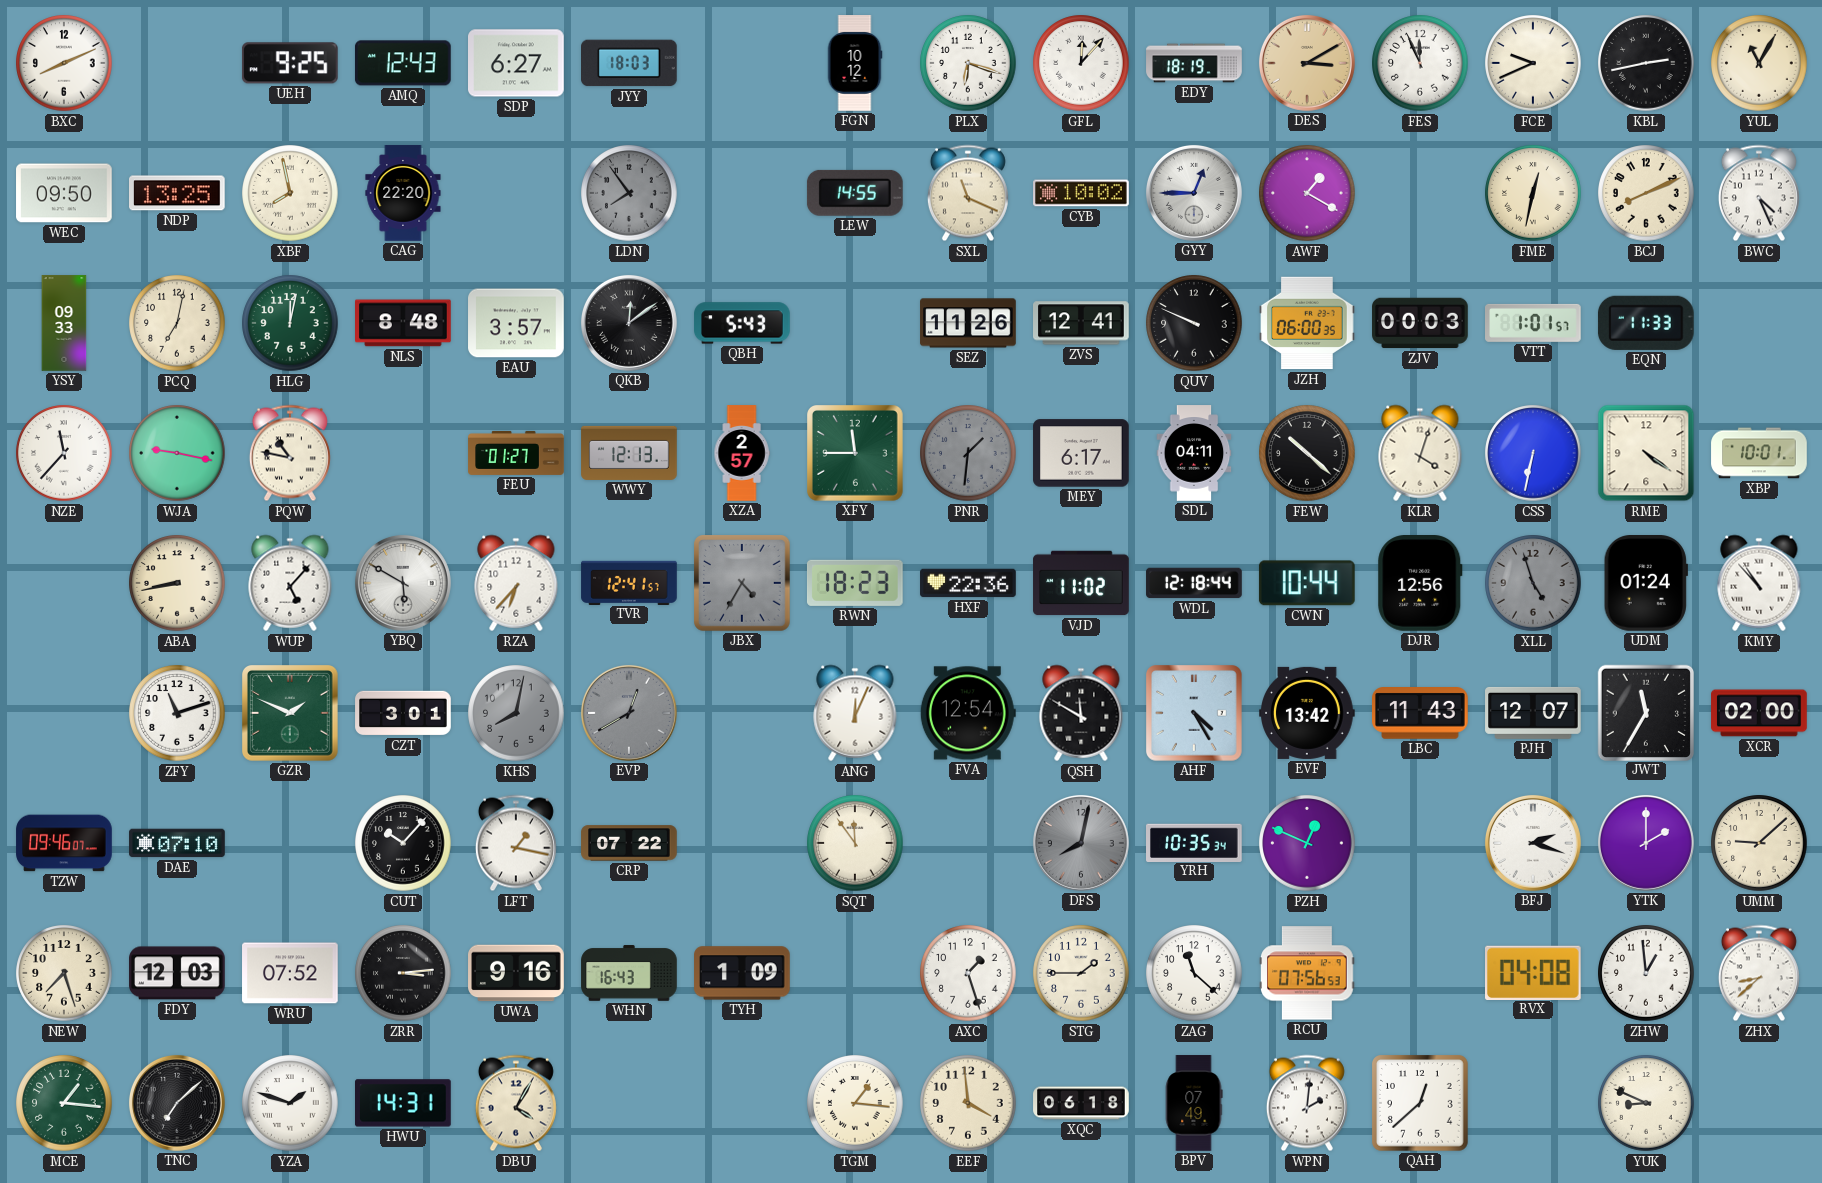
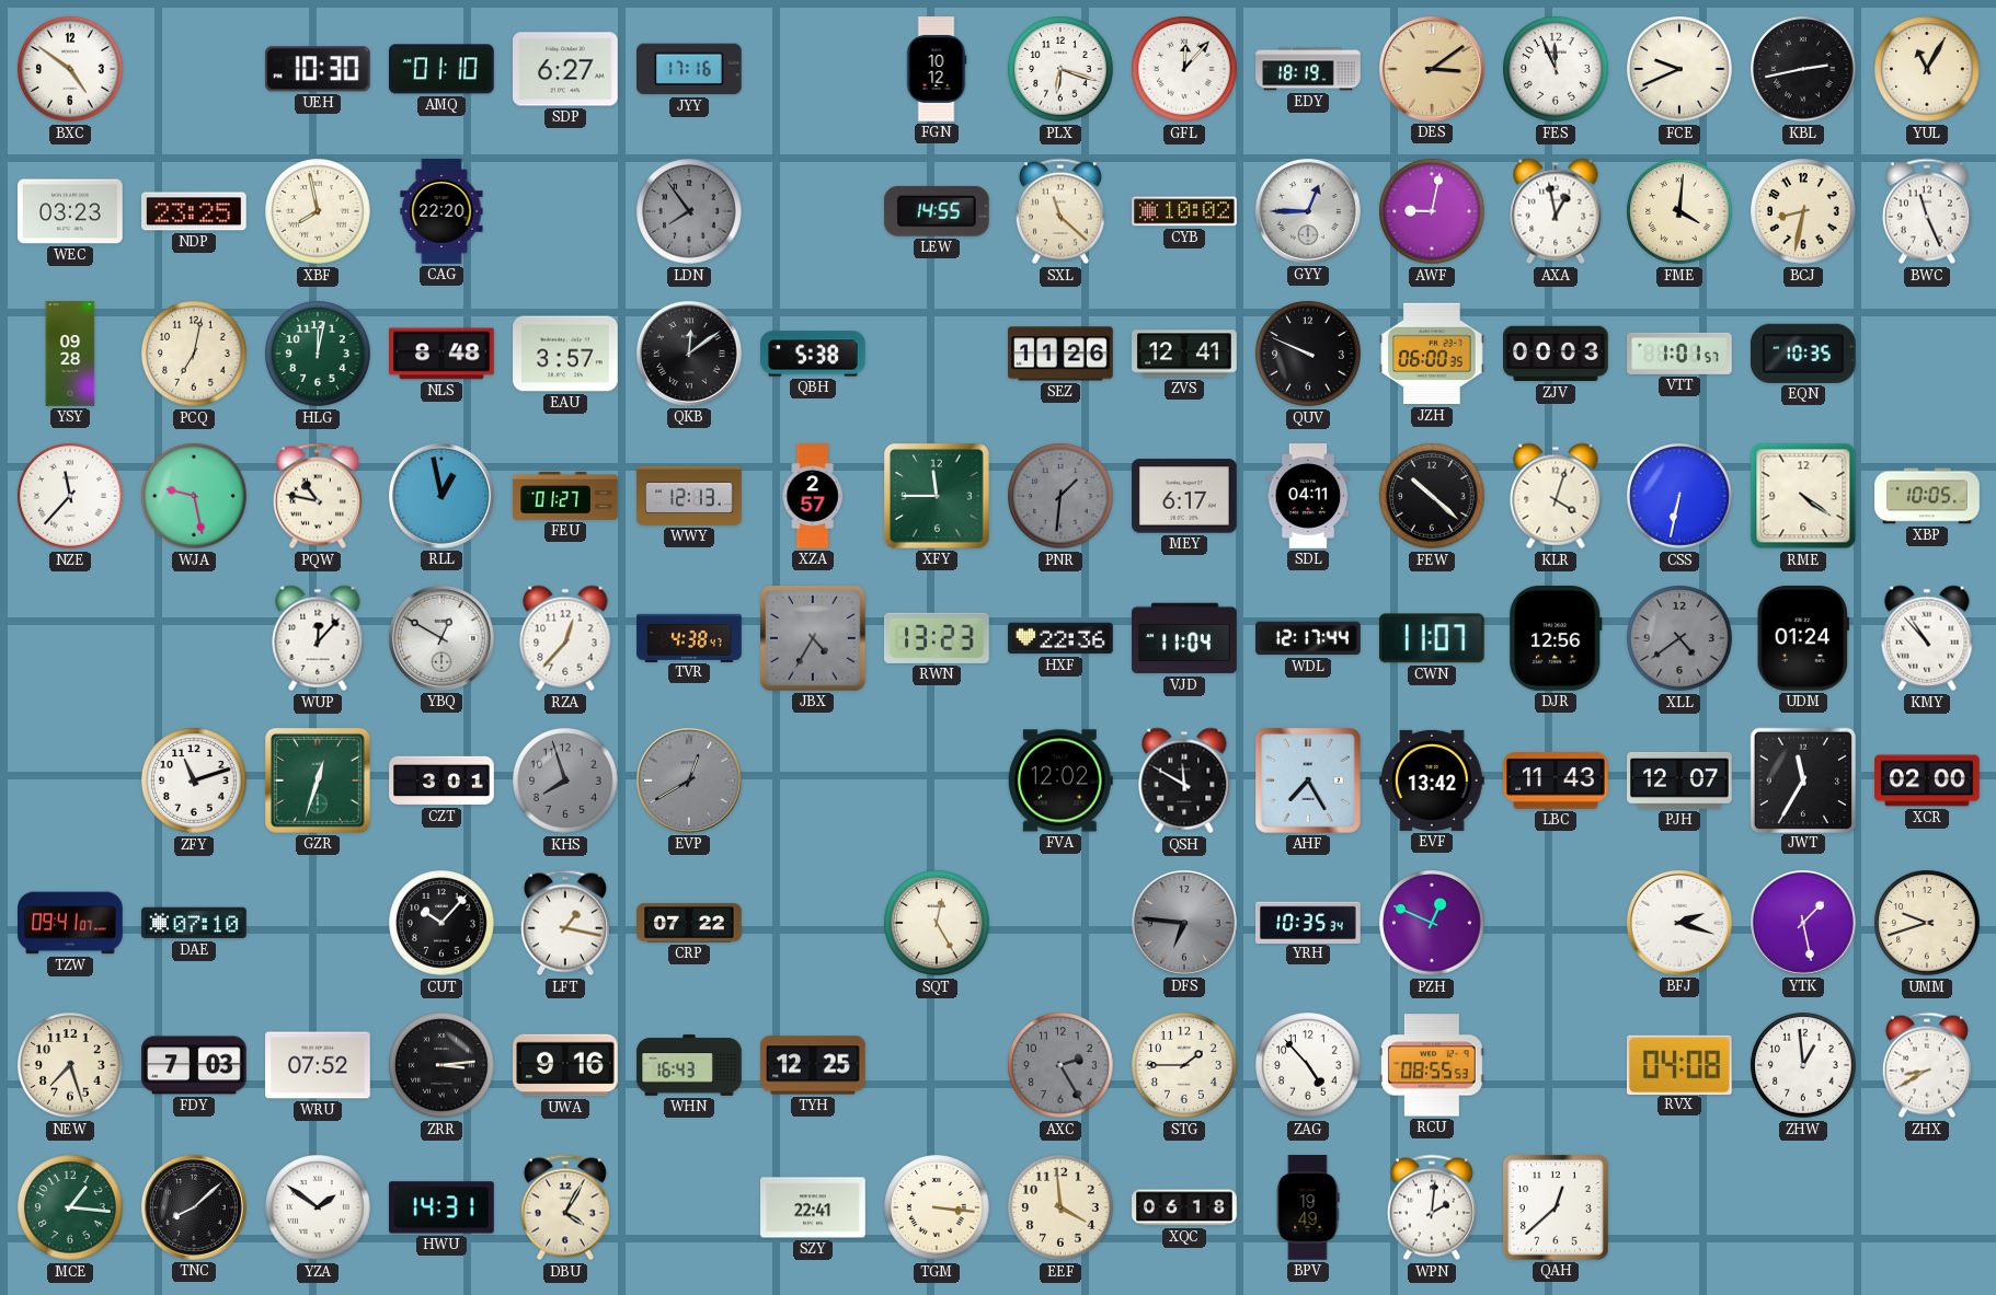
BXC: 8:11 -> 4:51
UEH: 9:25 -> 10:30
AMQ: 12:43 -> 01:10
JYY: 18:03 -> 17:16
DES: 3:10 -> 3:09
WEC: 09:50 -> 03:23
NDP: 13:25 -> 23:25
SXL: 11:19 -> 11:22
AWF: 1:20 -> 9:02
AXA: none -> 12:58
FME: 12:32 -> 4:01
BCJ: 8:11 -> 8:32
BWC: 4:26 -> 11:26
YSY: 09:33 -> 09:28
QBH: 5:43 -> 5:38
EQN: 11:33 -> 10:35
WJA: 9:17 -> 9:28
RLL: none -> 12:58
XBP: 10:01 -> 10:05
ABA: 8:43 -> none
WUP: 5:07 -> 12:07
YBQ: 5:50 -> 12:50
RZA: 6:37 -> 12:37
TVR: 12:41 -> 4:38
RWN: 18:23 -> 13:23
VJD: 11:02 -> 11:04
WDL: 12:18 -> 12:17
CWN: 10:44 -> 11:07
XLL: 4:57 -> 4:39
GZR: 1:49 -> 12:33
KHS: 8:02 -> 7:57
ANG: 12:04 -> none
FVA: 12:54 -> 12:02
AHF: 4:25 -> 7:25
TZW: 09:46 -> 09:41
SQT: 11:54 -> 12:25
DFS: 8:02 -> 6:46
YTK: 2:00 -> 1:28
UMM: 9:08 -> 9:42
FDY: 12:03 -> 7:03
TYH: 1:09 -> 12:25
AXC: 1:27 -> 2:25
AXC dial: white -> grey
ZAG: 11:22 -> 4:53
RCU: 07:56 -> 08:55
ZHX: 8:38 -> 8:40
TNC: 7:08 -> 8:08
YZA: 1:48 -> 1:51
SZY: none -> 22:41
TGM: 1:16 -> 3:16
BPV: 07:49 -> 19:49
YUK: 8:49 -> none
